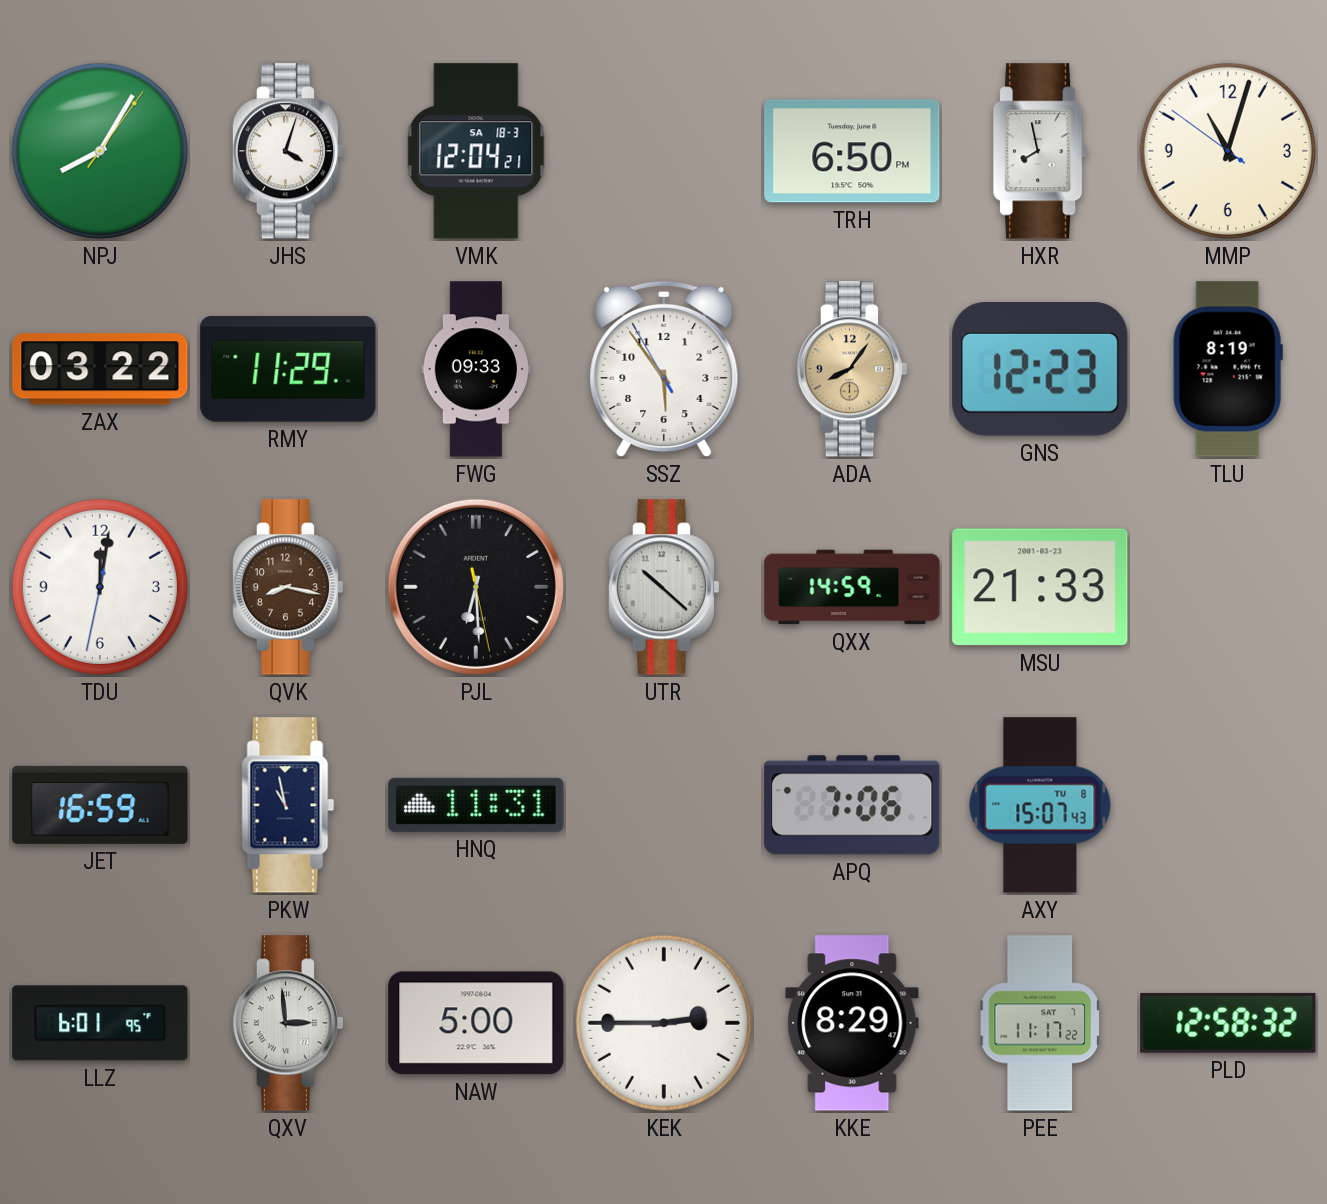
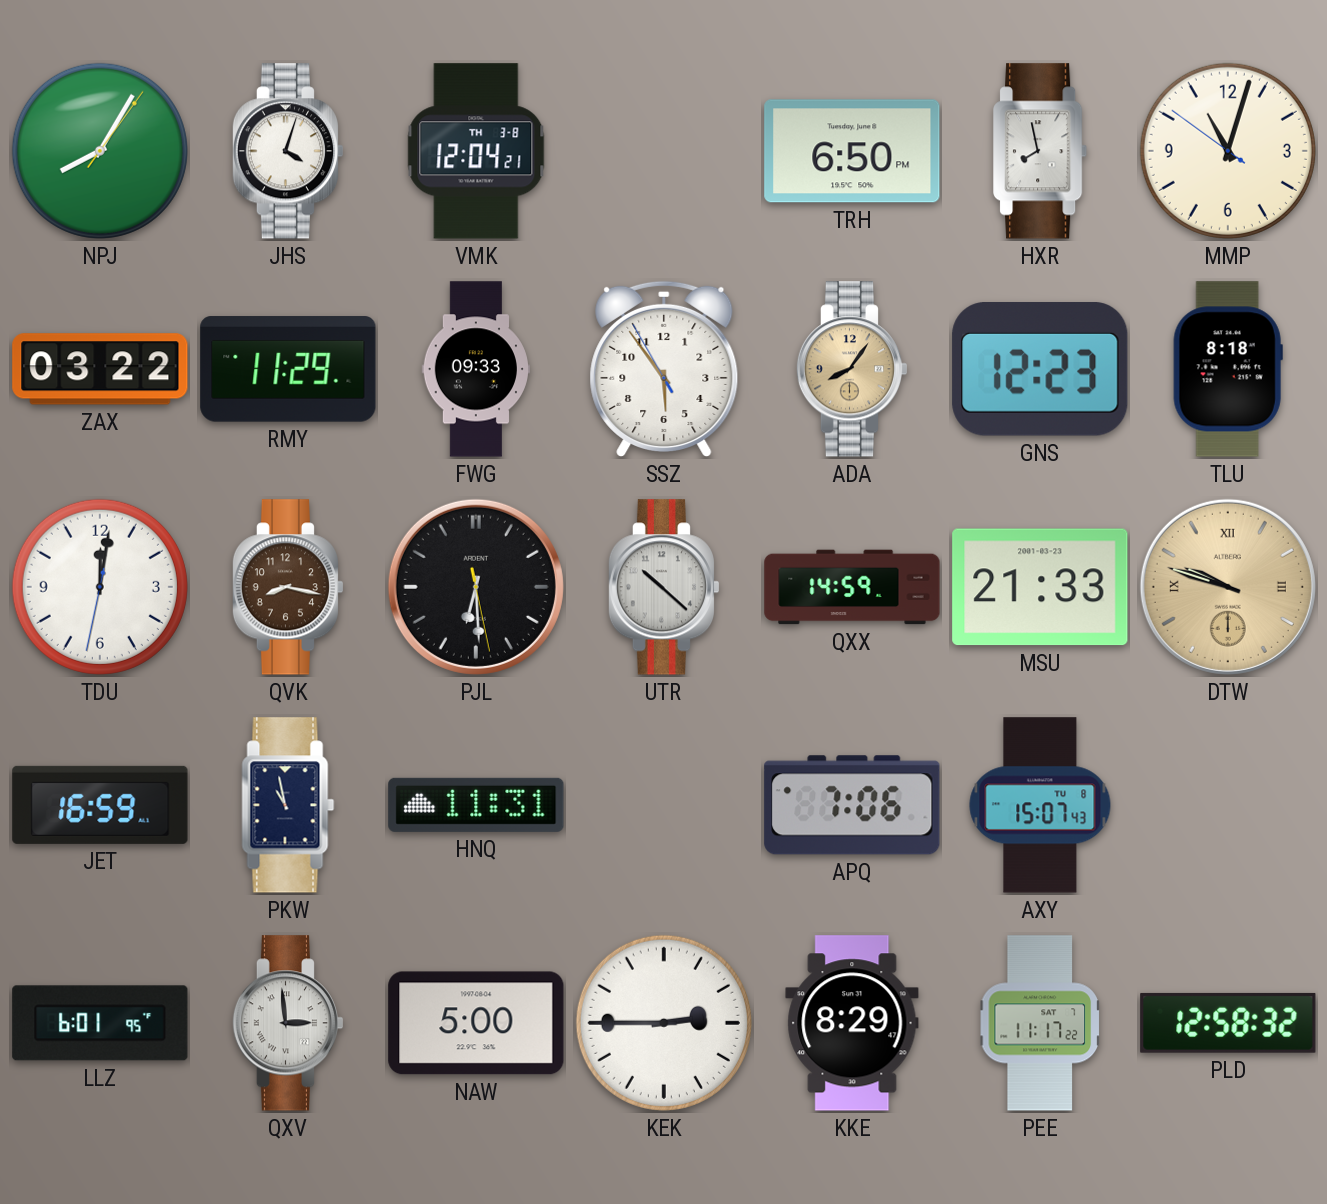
VMK date: SA 18-3 -> TH 3-8
TLU: 8:19 -> 8:18
DTW: none -> 9:48
